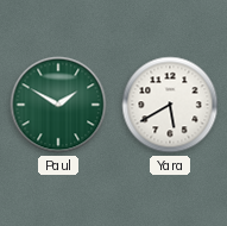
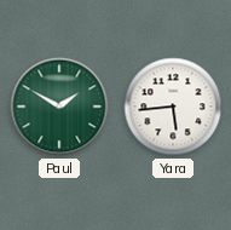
Yara: 5:40 -> 5:44
